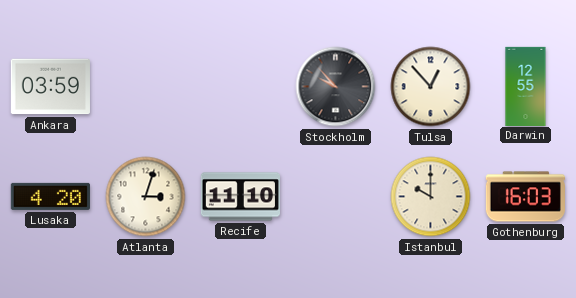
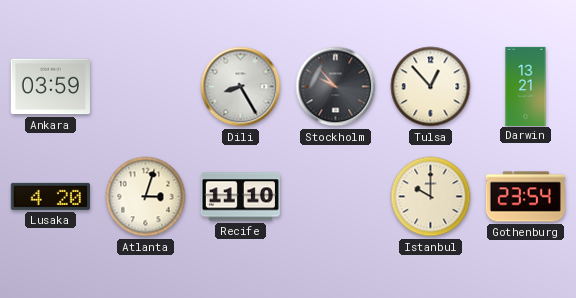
Dili: none -> 8:25
Darwin: 12:55 -> 13:21
Gothenburg: 16:03 -> 23:54
